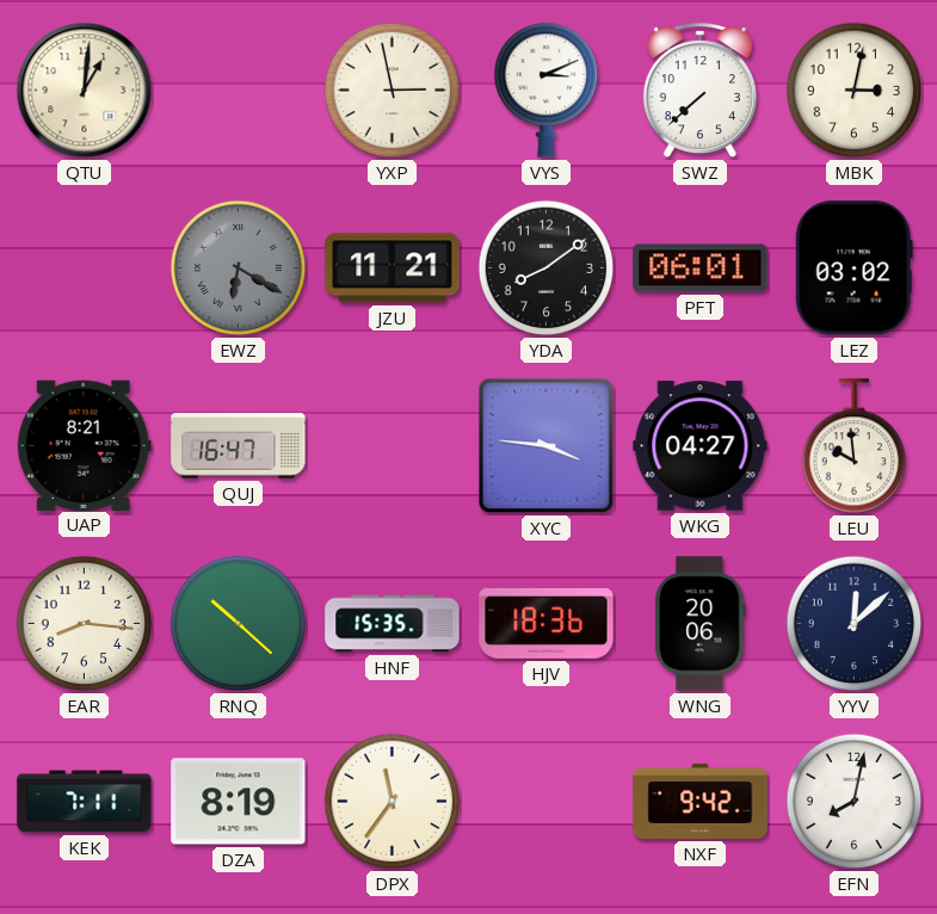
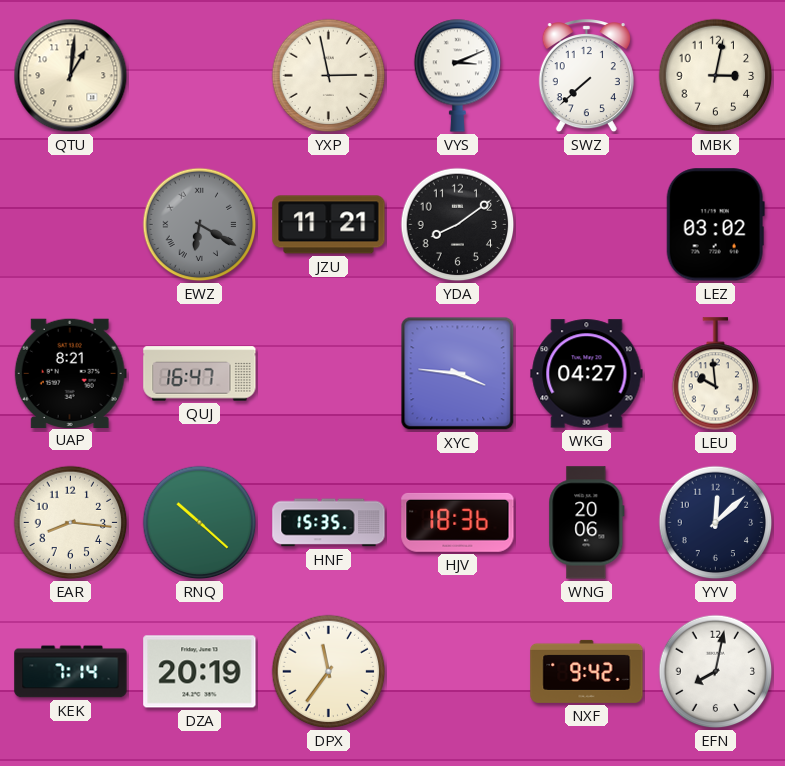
PFT: 06:01 -> none
KEK: 7:11 -> 7:14
DZA: 8:19 -> 20:19
